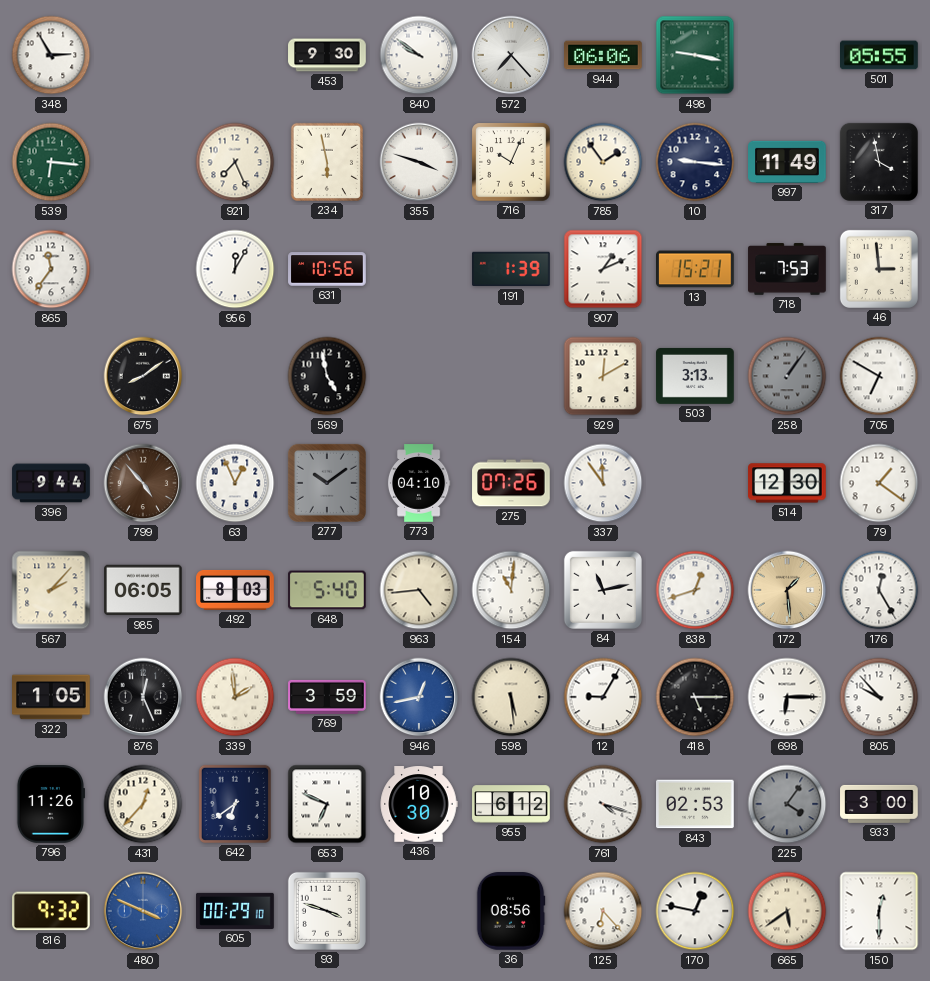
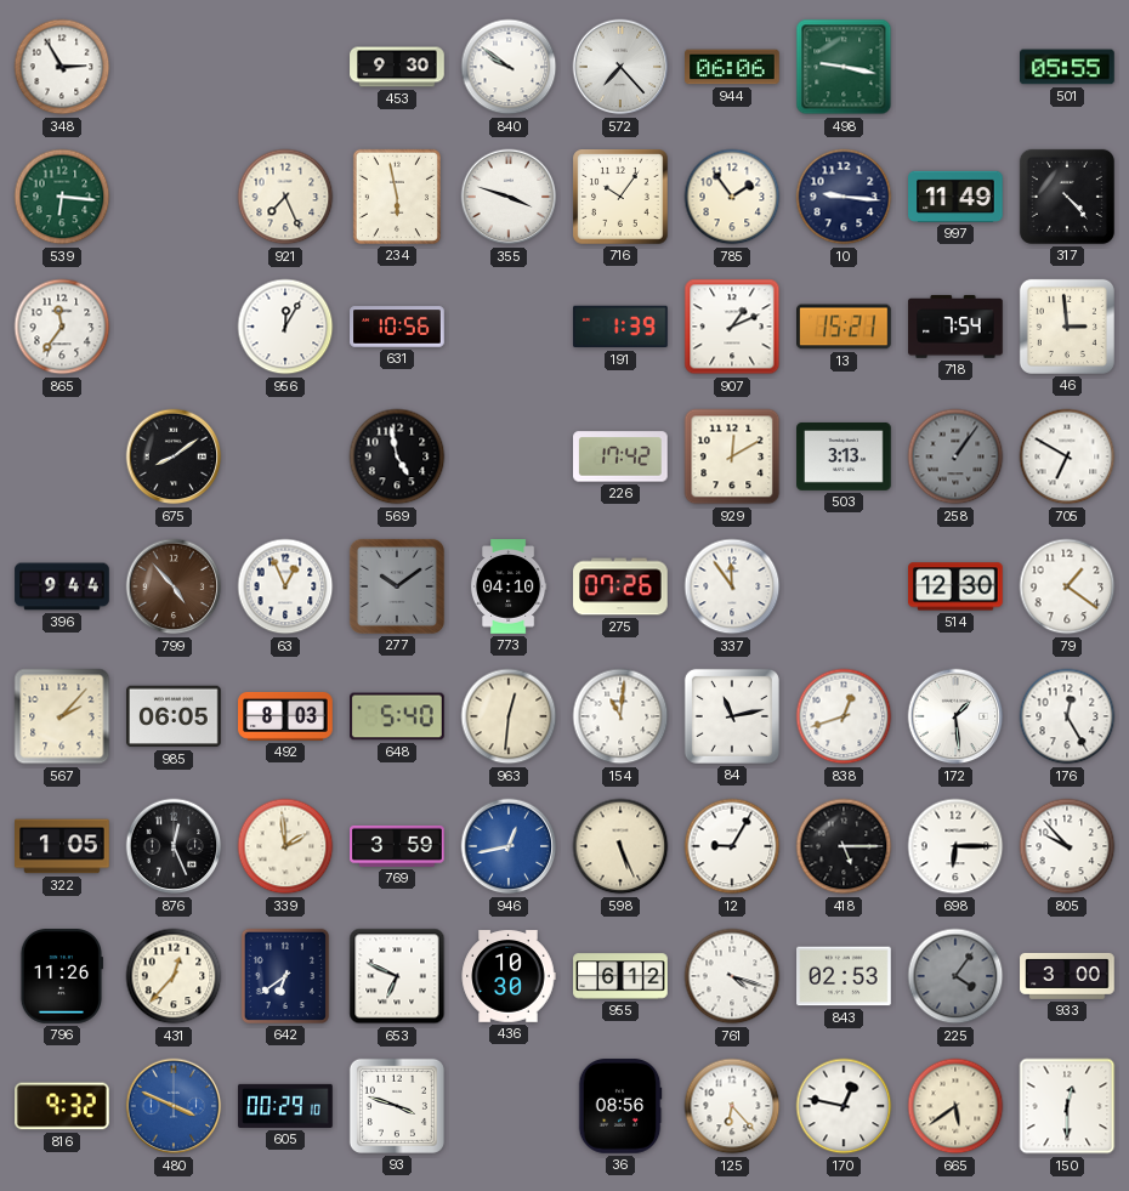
716: 10:04 -> 10:06
317: 3:58 -> 4:23
718: 7:53 -> 7:54
226: none -> 17:42
963: 4:44 -> 12:31
172 dial: champagne -> white
598: 5:29 -> 5:26
